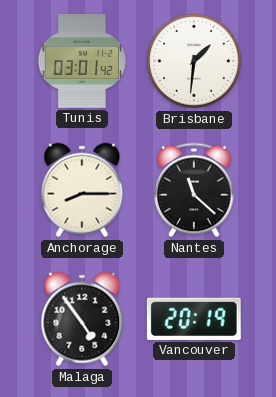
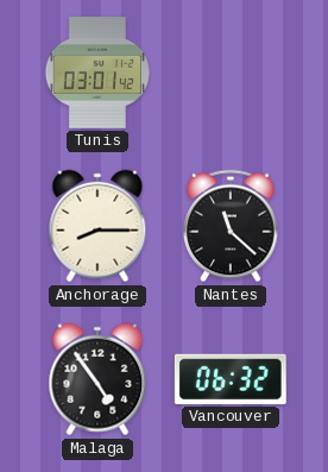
Brisbane: 1:31 -> none
Vancouver: 20:19 -> 06:32
